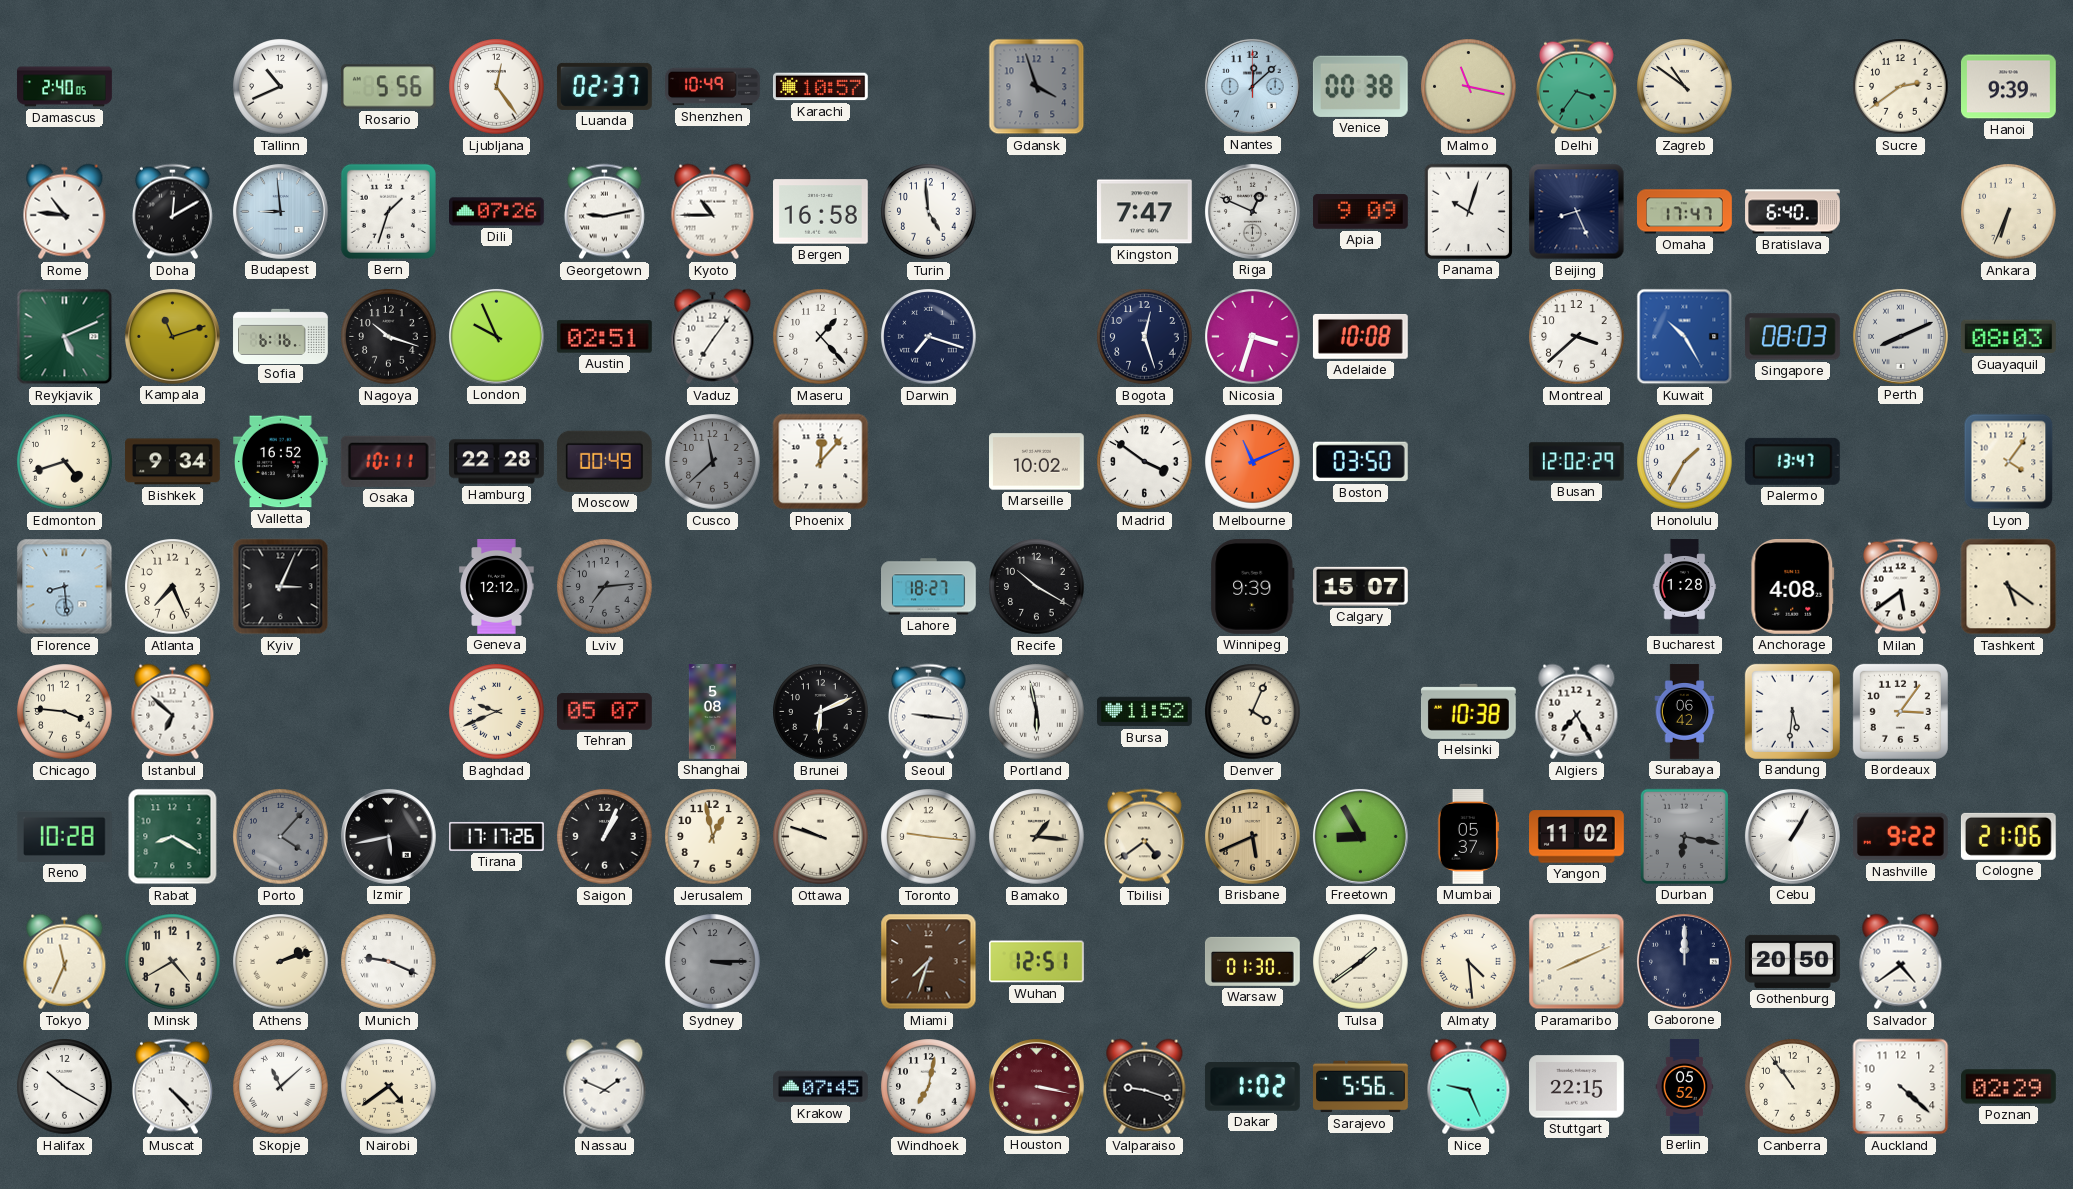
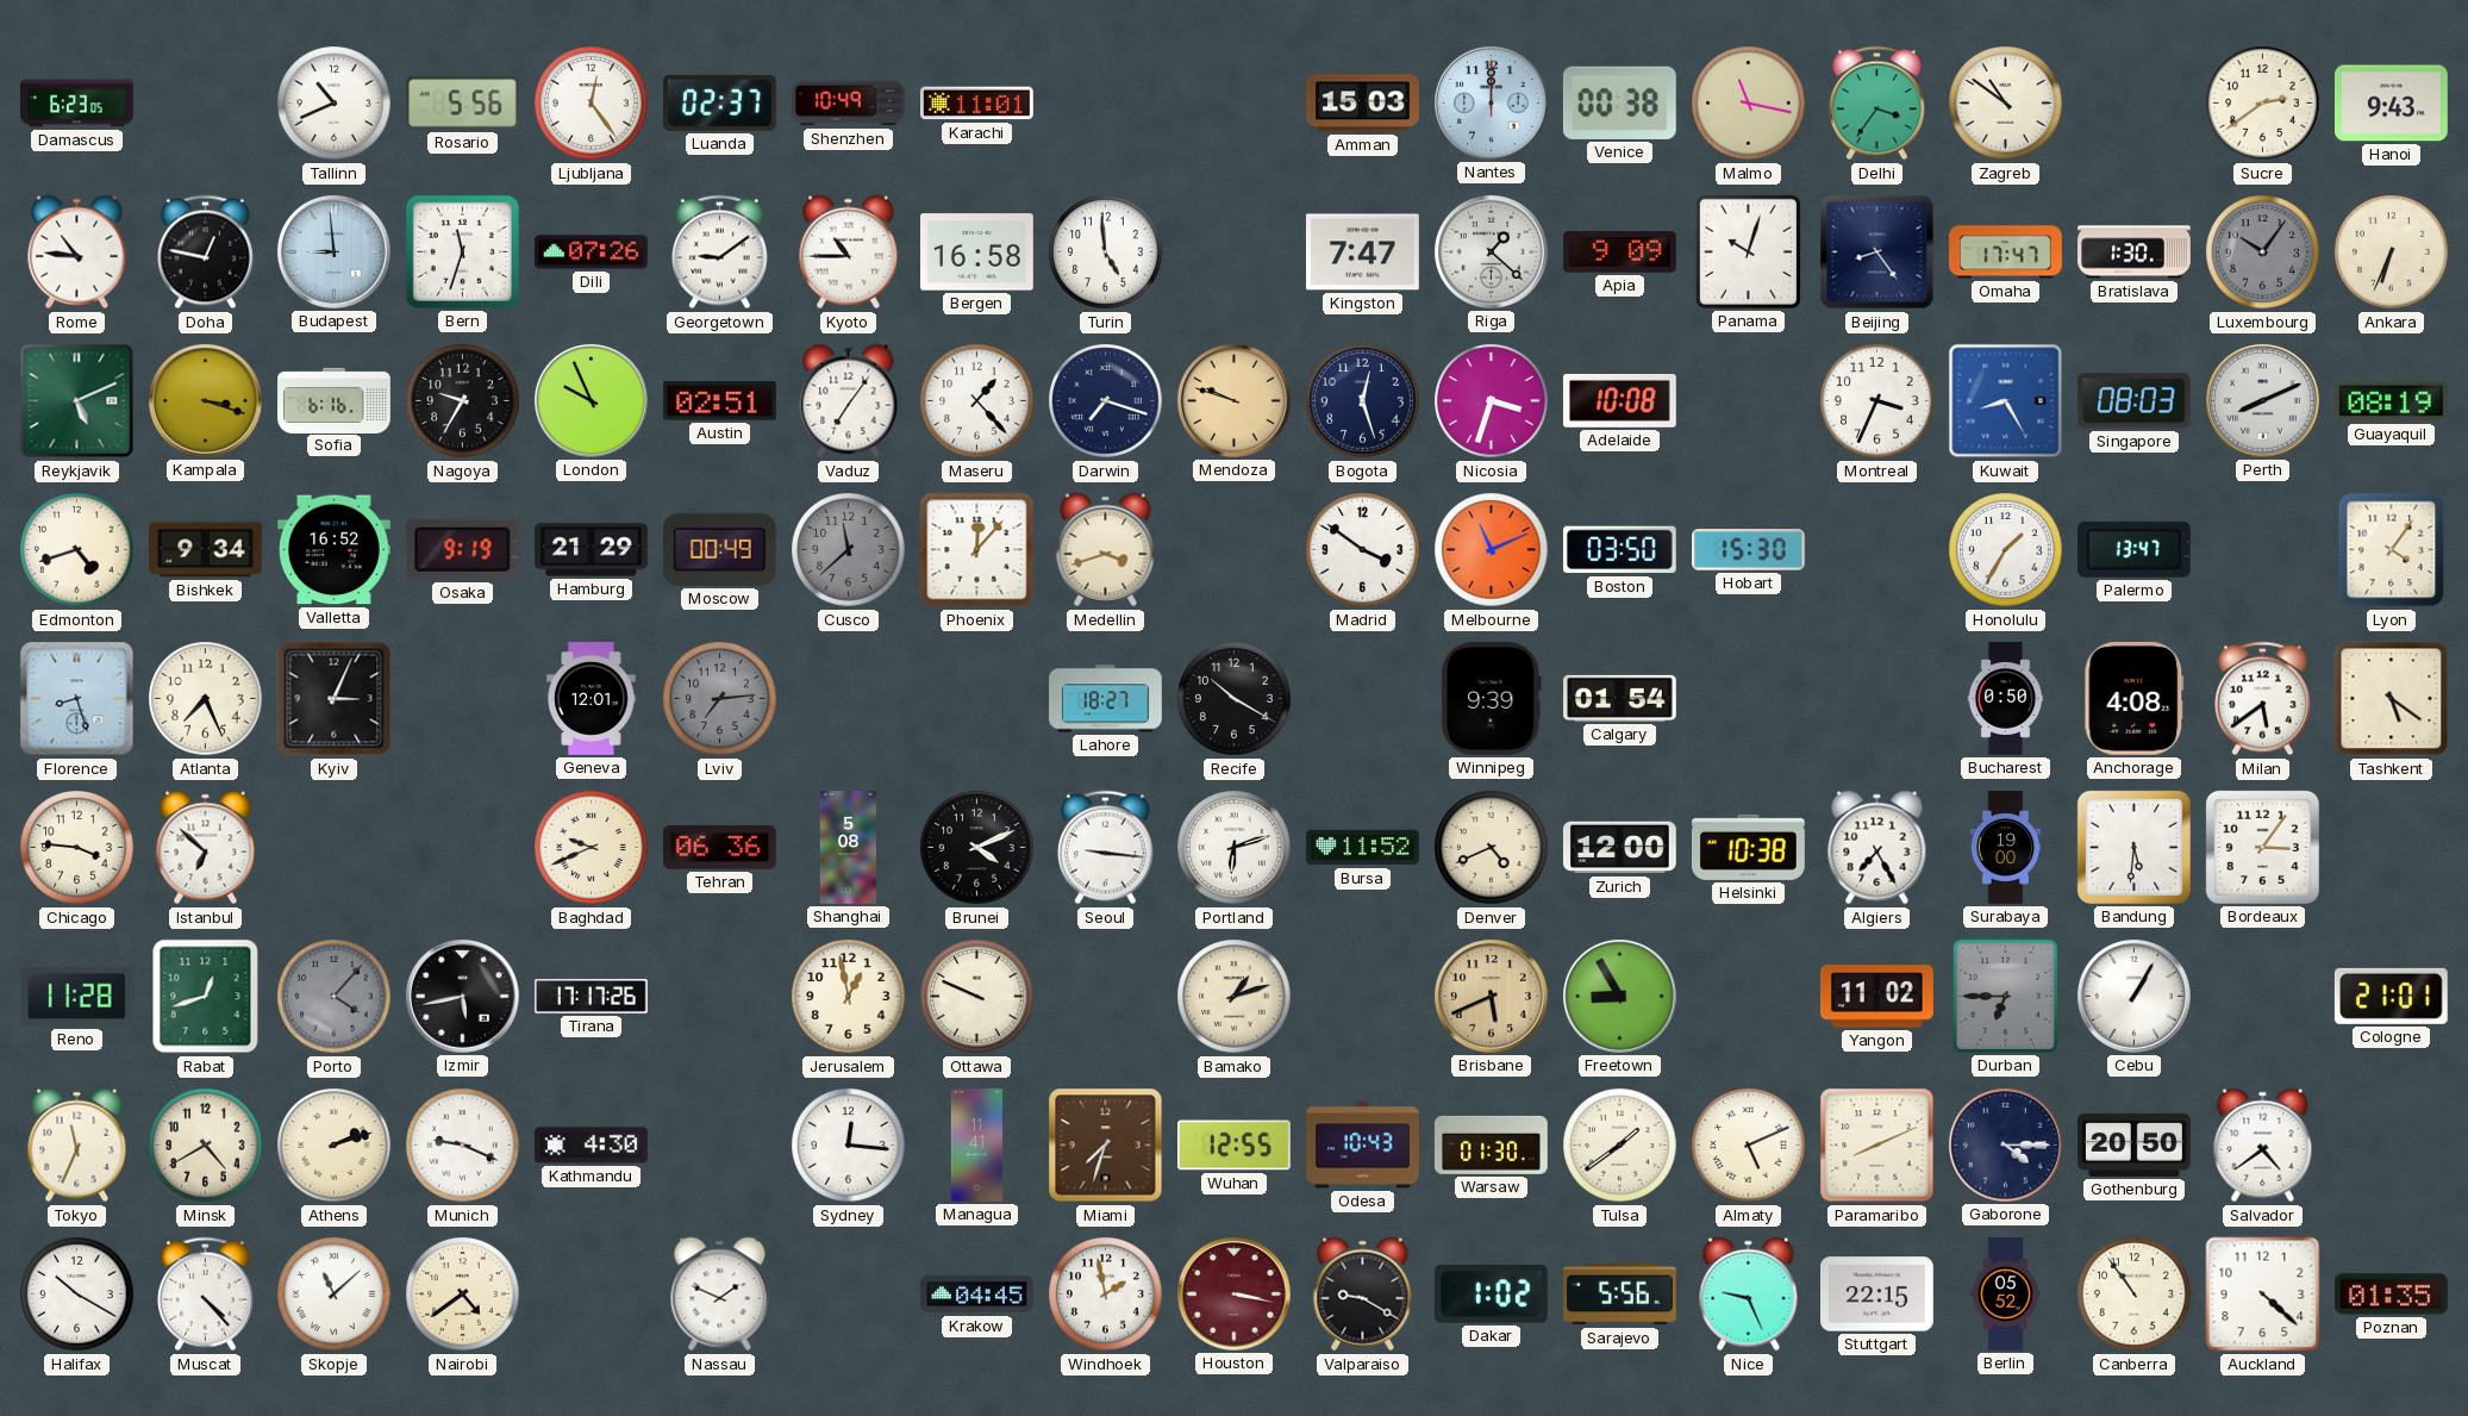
Damascus: 2:40 -> 6:23
Karachi: 10:57 -> 11:01
Gdansk: 3:57 -> none
Amman: none -> 15:03
Nantes: 12:08 -> 12:00
Hanoi: 9:39 -> 9:43
Doha: 12:10 -> 12:47
Bern: 1:33 -> 11:33
Georgetown: 9:13 -> 9:09
Riga: 12:49 -> 1:22
Beijing: 8:26 -> 8:24
Bratislava: 6:40 -> 1:30
Luxembourg: none -> 10:06
Kampala: 11:12 -> 3:18
Nagoya: 10:18 -> 9:35
Mendoza: none -> 9:48
Montreal: 3:38 -> 3:34
Kuwait: 10:25 -> 8:25
Guayaquil: 08:03 -> 08:19
Osaka: 10:11 -> 9:19
Hamburg: 22:28 -> 21:29
Medellin: none -> 3:42
Marseille: 10:02 -> none
Hobart: none -> 15:30
Busan: 12:02 -> none
Florence: 8:29 -> 8:27
Geneva: 12:12 -> 12:01
Calgary: 15:07 -> 01:54
Bucharest: 1:28 -> 0:50
Tehran: 05:07 -> 06:36
Brunei: 6:11 -> 4:11
Portland: 5:58 -> 6:12
Denver: 4:04 -> 4:41
Zurich: none -> 12:00
Surabaya: 06:42 -> 19:00
Reno: 10:28 -> 11:28
Rabat: 8:20 -> 12:42
Saigon: 1:04 -> none
Ottawa: 9:48 -> 9:49
Toronto: 9:16 -> none
Bamako: 1:16 -> 1:12
Tbilisi: 4:39 -> none
Mumbai: 05:37 -> none
Durban: 6:17 -> 6:45
Nashville: 9:22 -> none
Cologne: 21:06 -> 21:01
Kathmandu: none -> 4:30
Sydney: 3:15 -> 12:16
Sydney dial: grey -> white
Managua: none -> 11:41
Wuhan: 12:51 -> 12:55
Odesa: none -> 10:43
Almaty: 4:29 -> 5:11
Gaborone: 12:00 -> 4:15
Krakow: 07:45 -> 04:45
Windhoek: 7:02 -> 1:58
Valparaiso: 9:18 -> 9:20
Poznan: 02:29 -> 01:35
